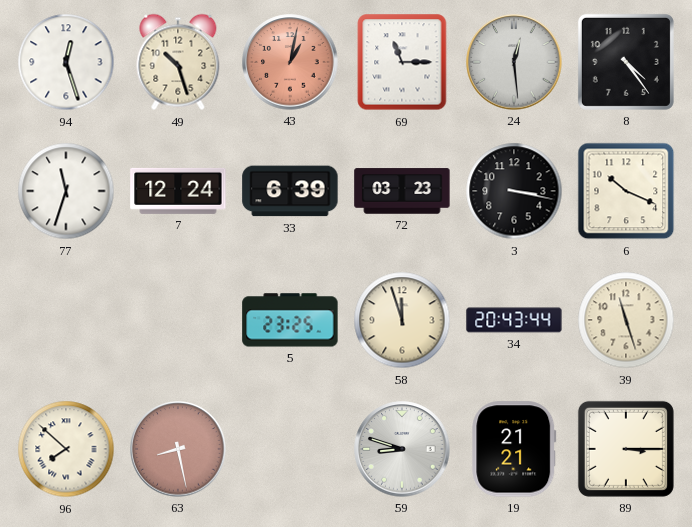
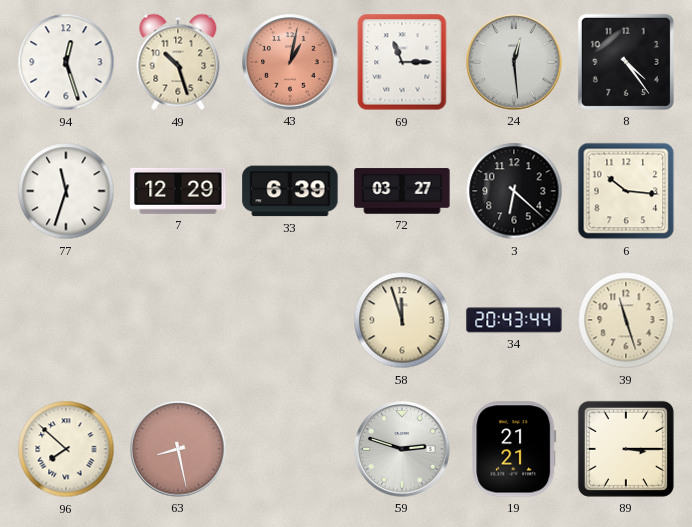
7: 12:24 -> 12:29
72: 03:23 -> 03:27
3: 3:17 -> 6:22
6: 10:19 -> 10:16
5: 23:25 -> none
59: 8:48 -> 2:48
